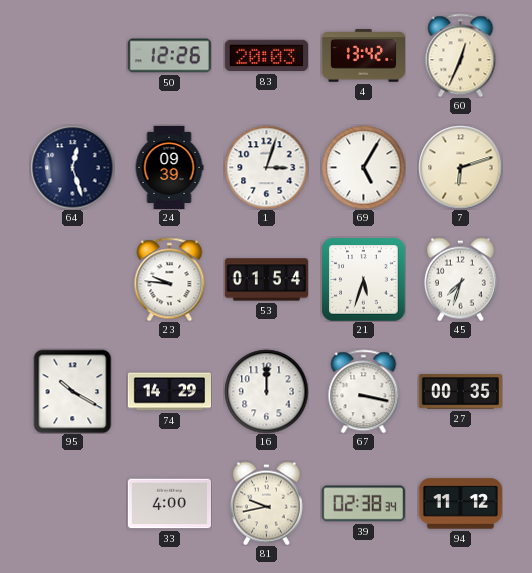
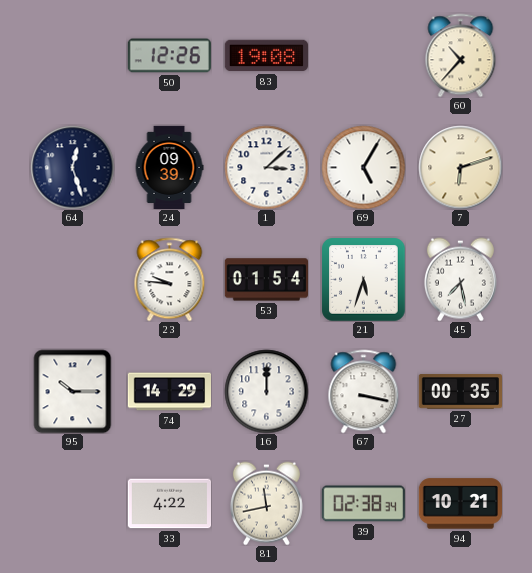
83: 20:03 -> 19:08
4: 13:42 -> none
60: 12:34 -> 10:37
1: 3:03 -> 3:08
45: 7:33 -> 7:28
95: 10:20 -> 10:15
33: 4:00 -> 4:22
81: 9:43 -> 11:43
94: 11:12 -> 10:21
